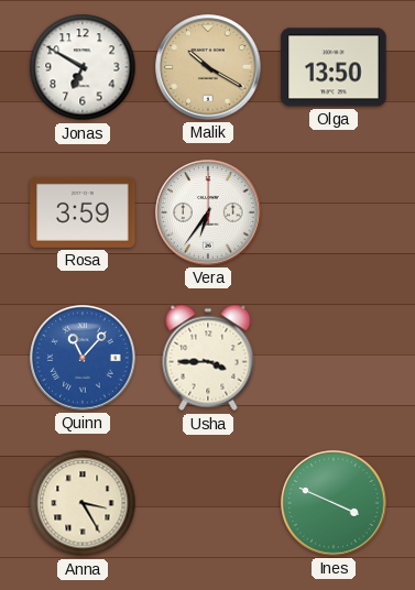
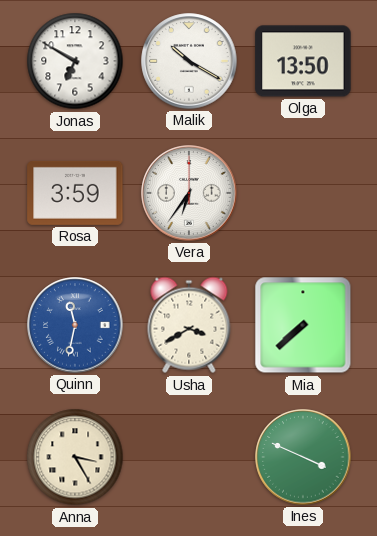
Malik dial: champagne -> white
Quinn: 11:07 -> 11:32
Usha: 3:45 -> 3:40
Mia: none -> 7:38
